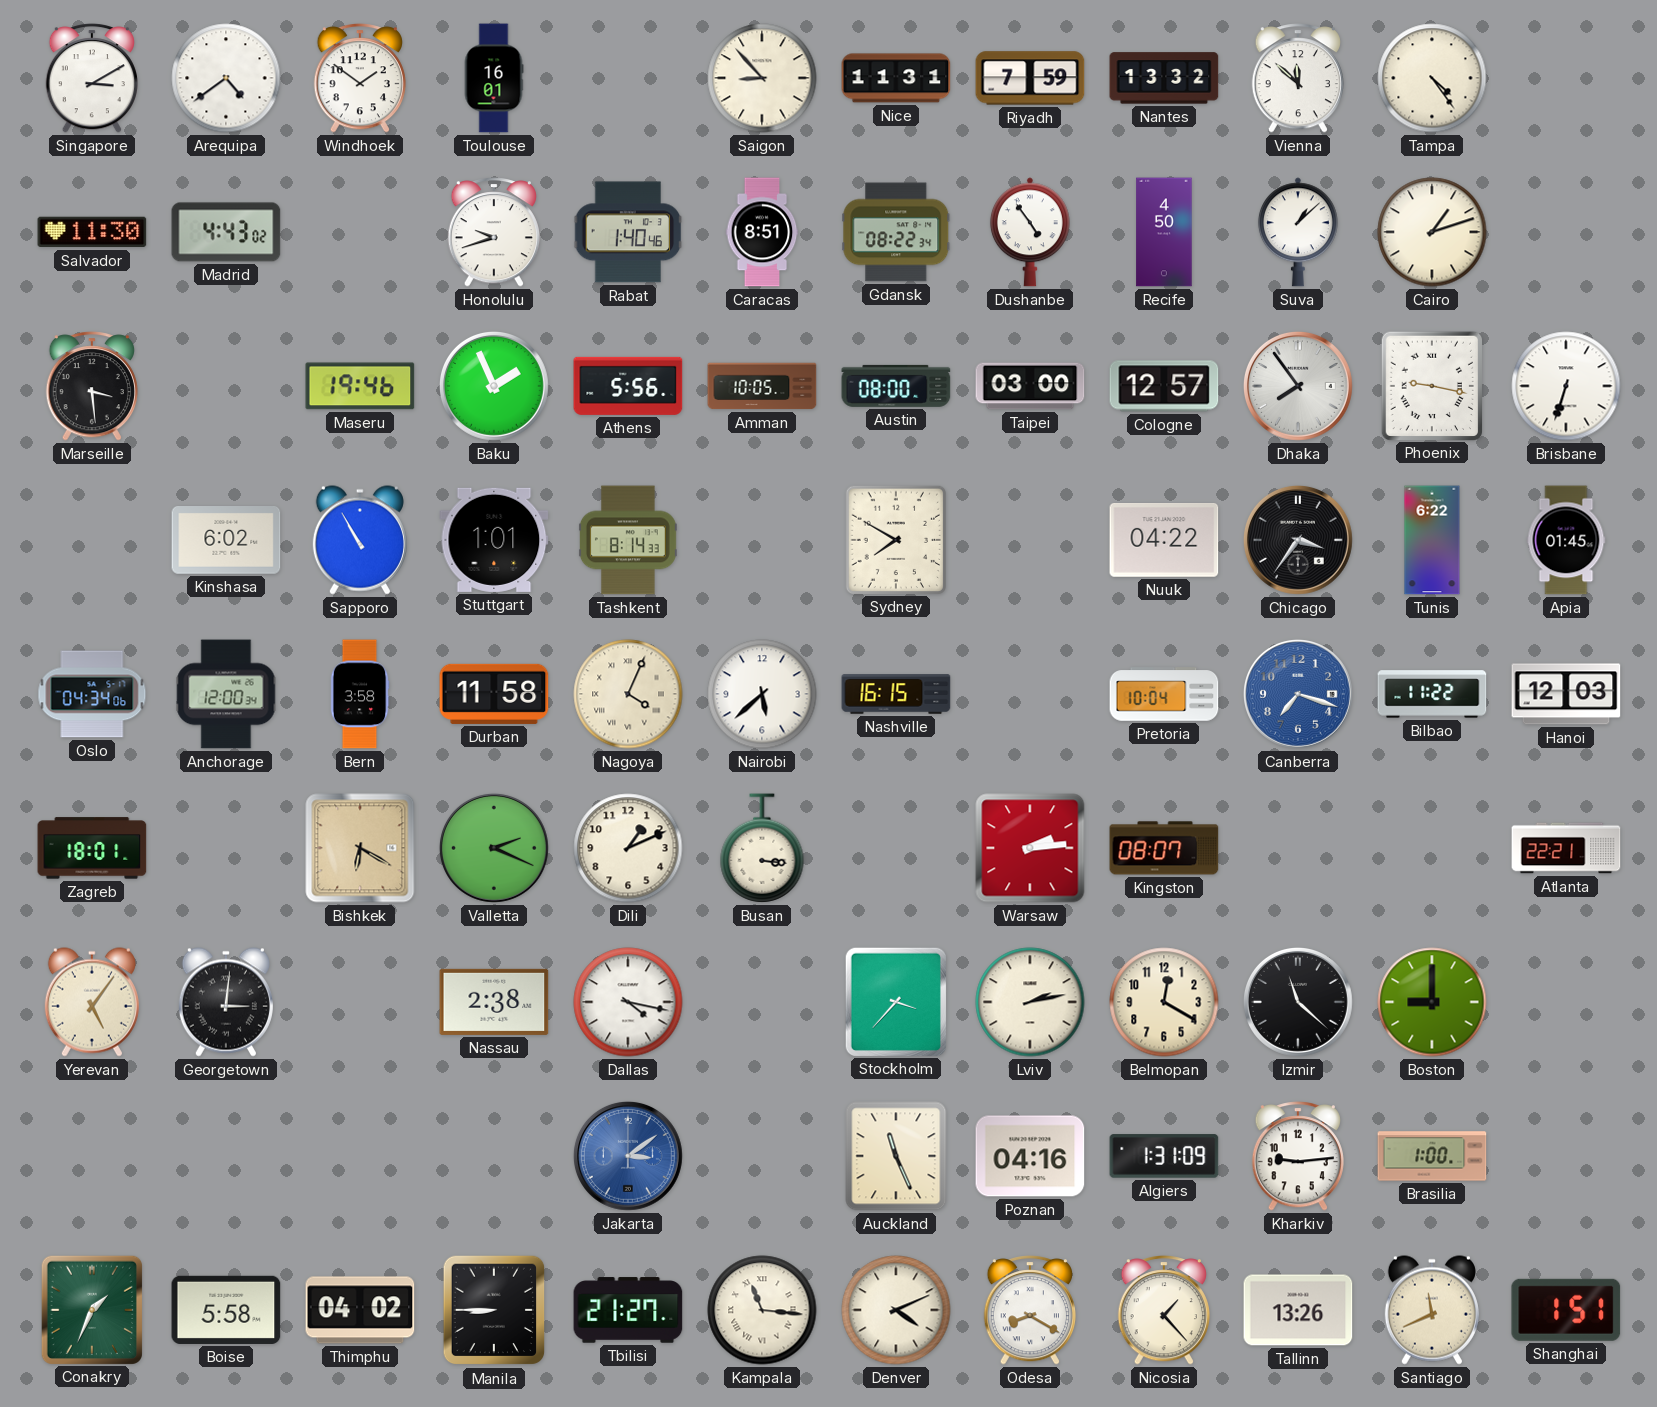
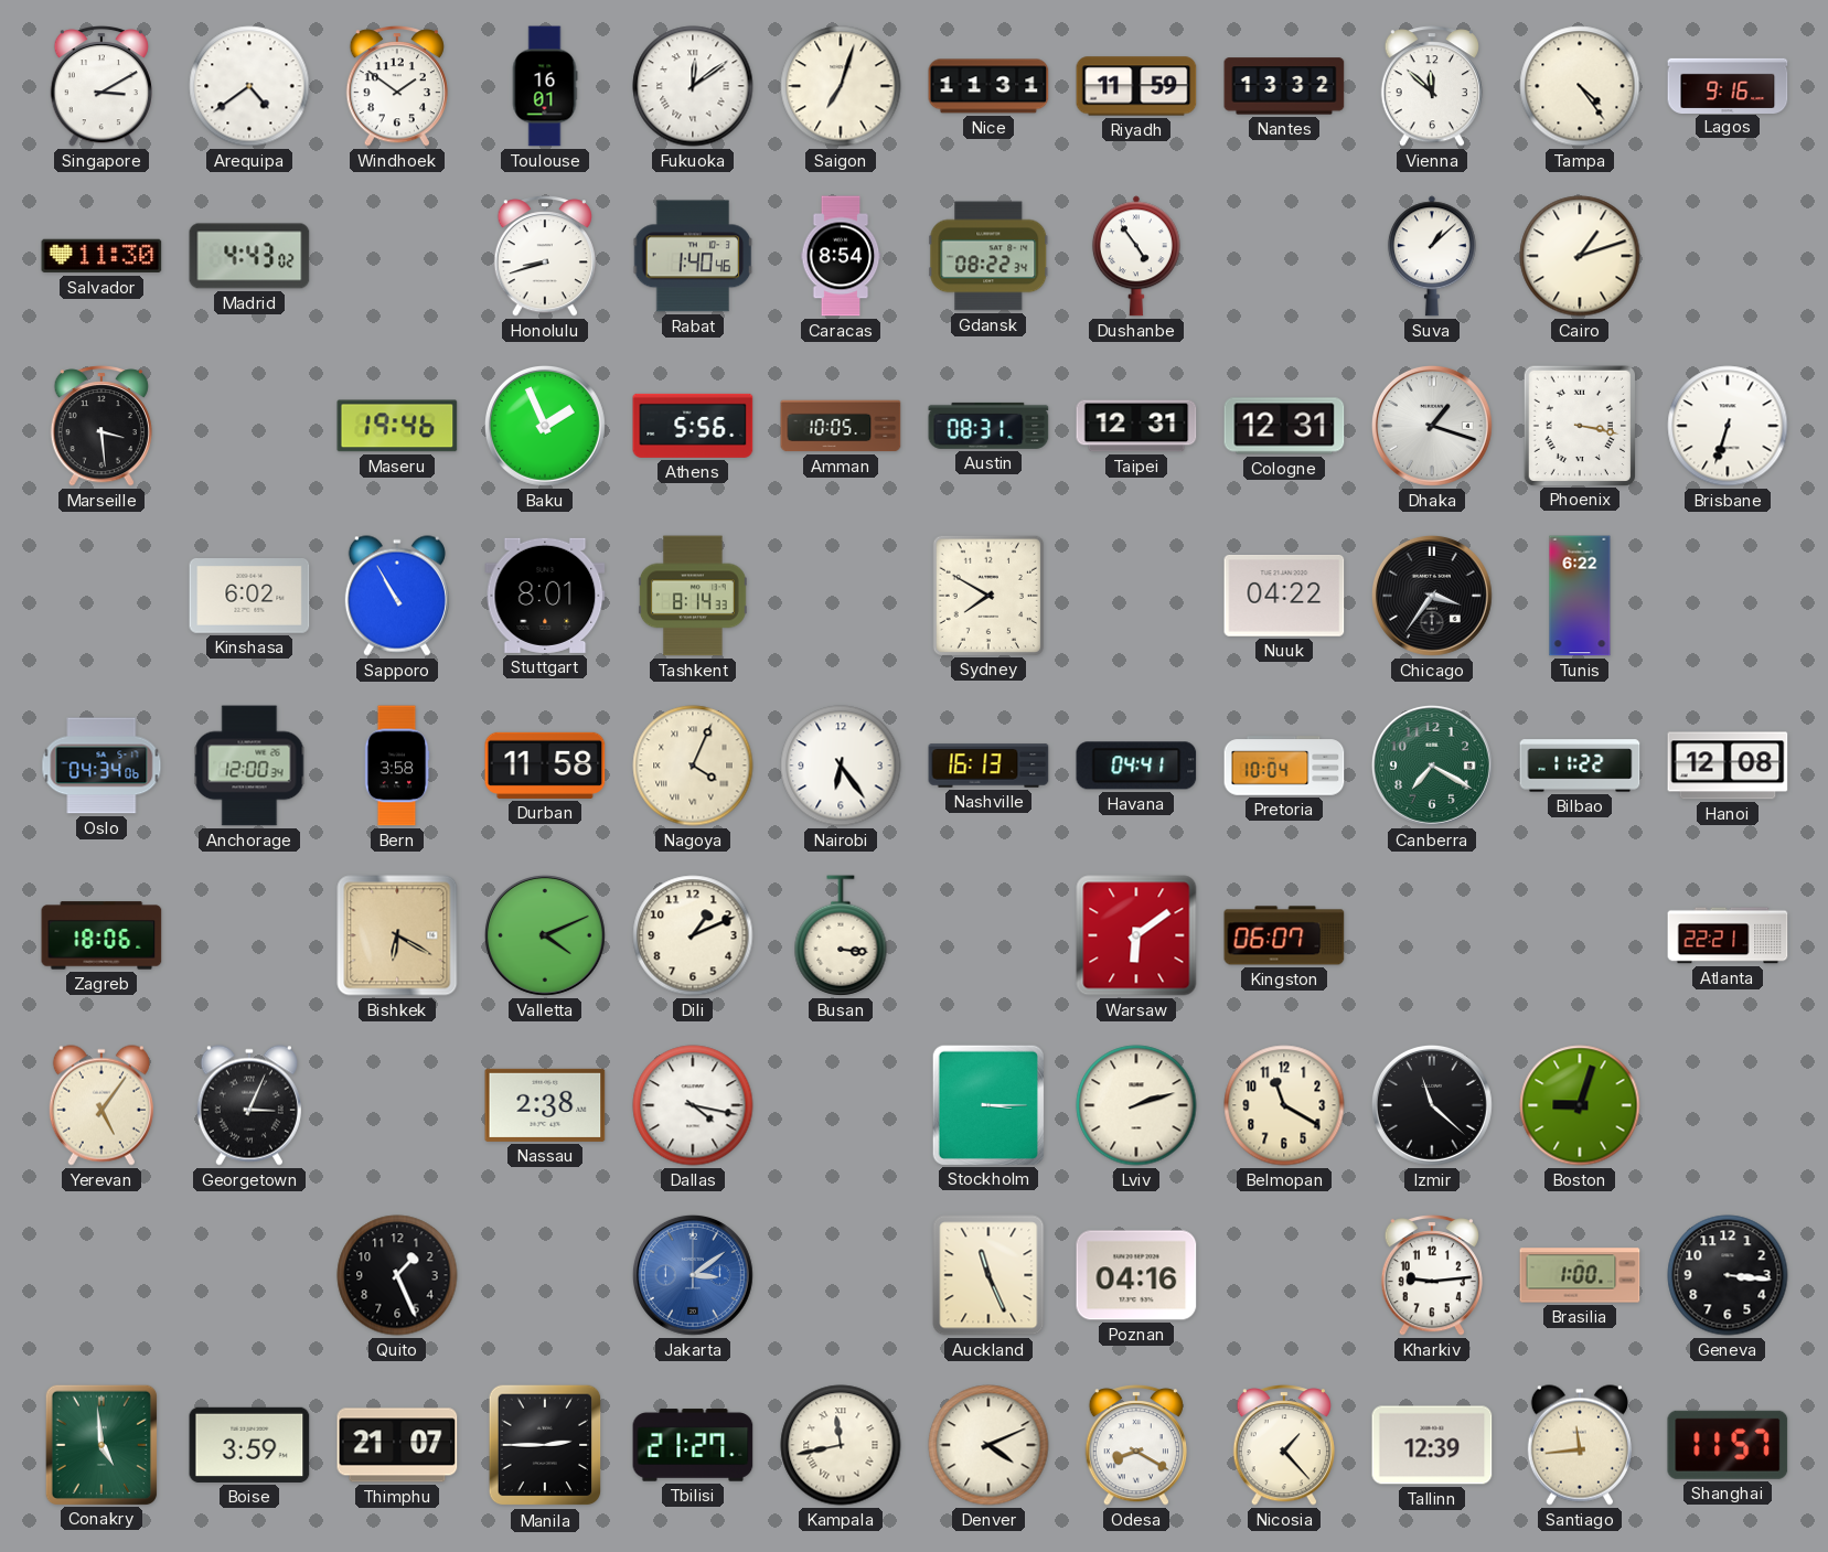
Fukuoka: none -> 12:09
Saigon: 8:53 -> 7:03
Riyadh: 7:59 -> 11:59
Lagos: none -> 9:16
Honolulu: 9:42 -> 8:42
Caracas: 8:51 -> 8:54
Recife: 4:50 -> none
Austin: 08:00 -> 08:31
Taipei: 03:00 -> 12:31
Cologne: 12:57 -> 12:31
Dhaka: 7:54 -> 1:18
Phoenix: 9:17 -> 3:17
Stuttgart: 1:01 -> 8:01
Apia: 01:45 -> none
Nairobi: 5:38 -> 6:24
Nashville: 16:15 -> 16:13
Havana: none -> 04:41
Canberra: 7:18 -> 7:20
Canberra dial: blue -> green
Hanoi: 12:03 -> 12:08
Zagreb: 18:01 -> 18:06
Valletta: 2:19 -> 4:11
Warsaw: 2:14 -> 6:09
Kingston: 08:07 -> 06:07
Georgetown: 3:01 -> 3:04
Stockholm: 3:37 -> 3:15
Lviv: 2:13 -> 2:12
Belmopan: 12:20 -> 11:20
Boston: 9:00 -> 9:03
Quito: none -> 1:26
Algiers: 1:31 -> none
Geneva: none -> 3:16
Conakry: 1:34 -> 4:59
Boise: 5:58 -> 3:59
Thimphu: 04:02 -> 21:07
Manila: 8:45 -> 2:45
Kampala: 11:16 -> 11:43
Tallinn: 13:26 -> 12:39
Santiago: 11:41 -> 11:44
Shanghai: 1:51 -> 11:57
